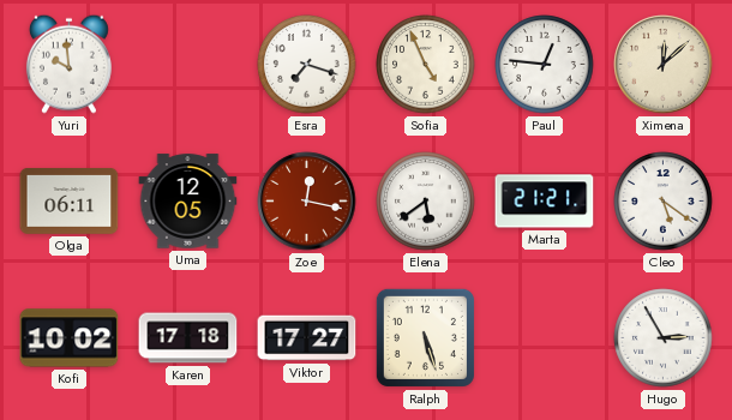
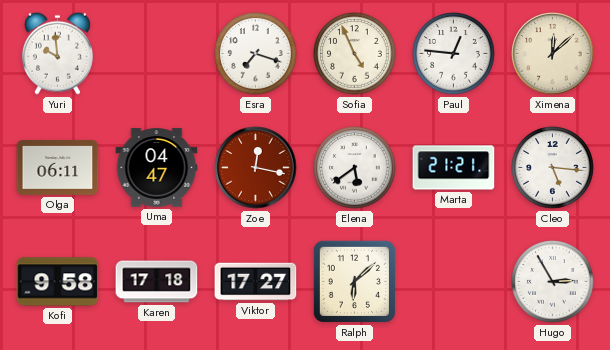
Uma: 12:05 -> 04:47
Cleo: 5:21 -> 5:16
Kofi: 10:02 -> 9:58
Ralph: 5:27 -> 6:08
